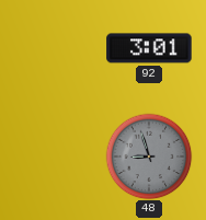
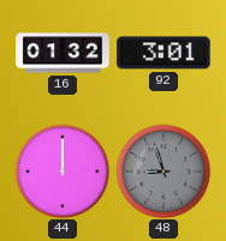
16: none -> 01:32
44: none -> 12:00
